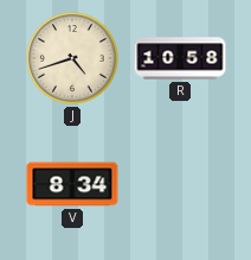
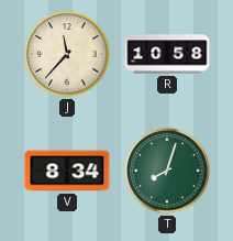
J: 4:42 -> 11:37
T: none -> 8:03
